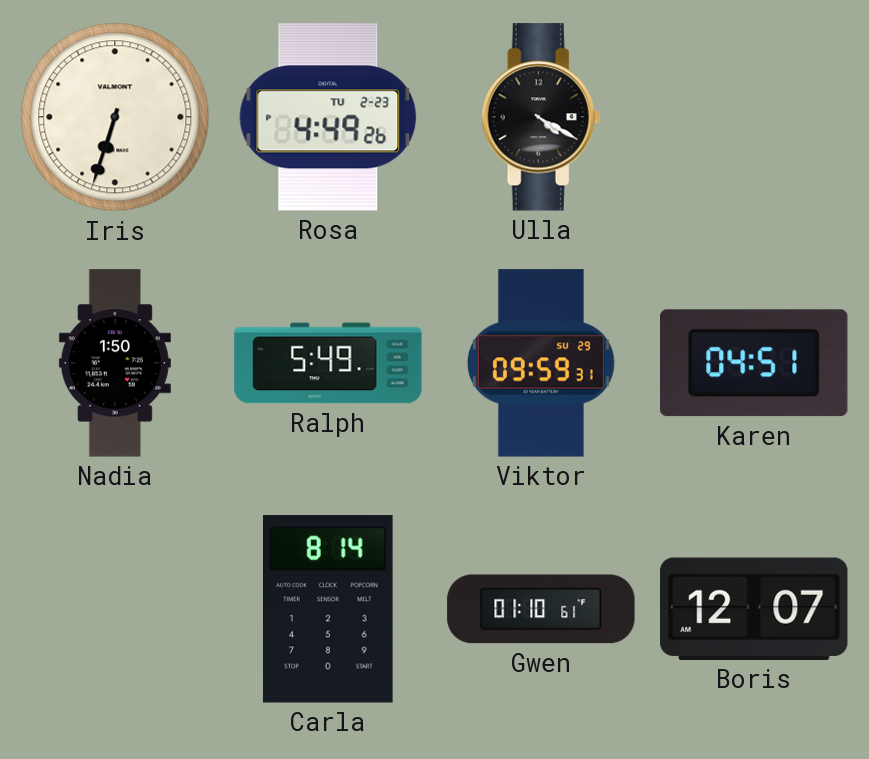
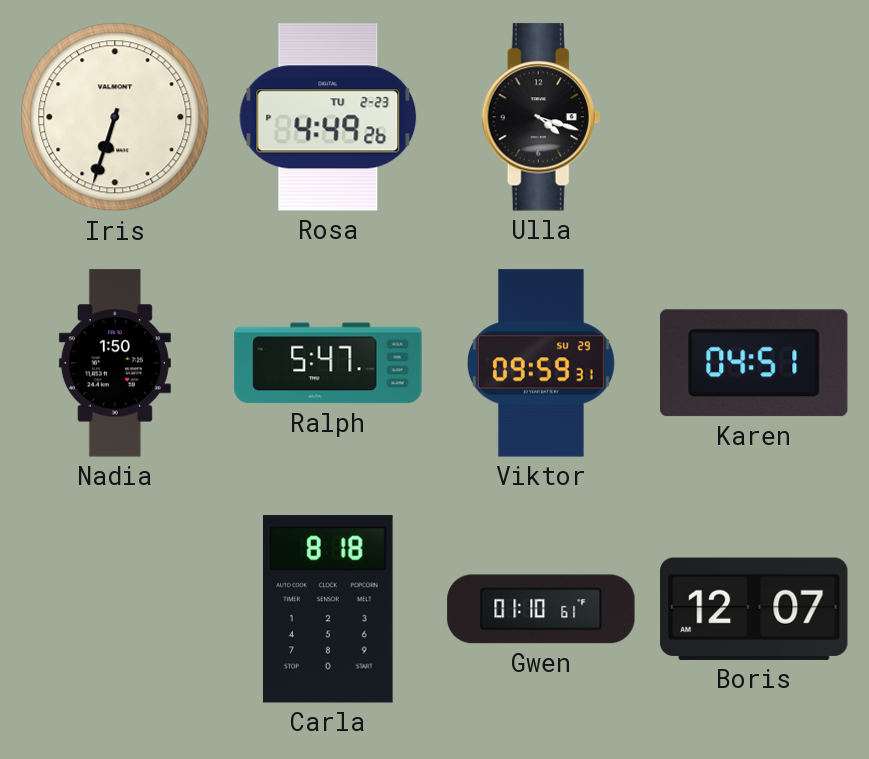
Ulla: 4:20 -> 4:18
Ralph: 5:49 -> 5:47
Carla: 8:14 -> 8:18
